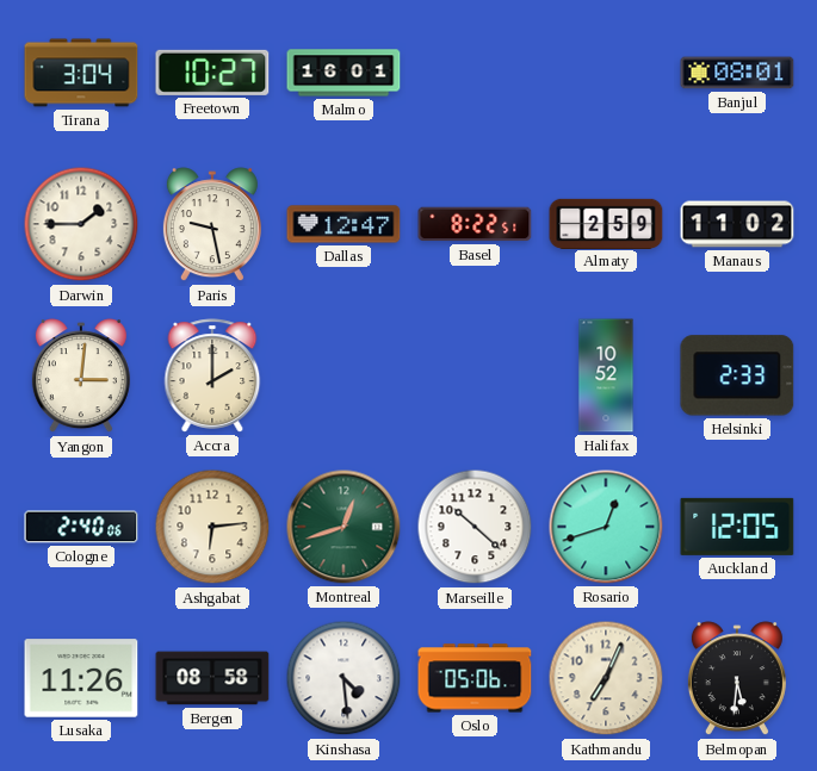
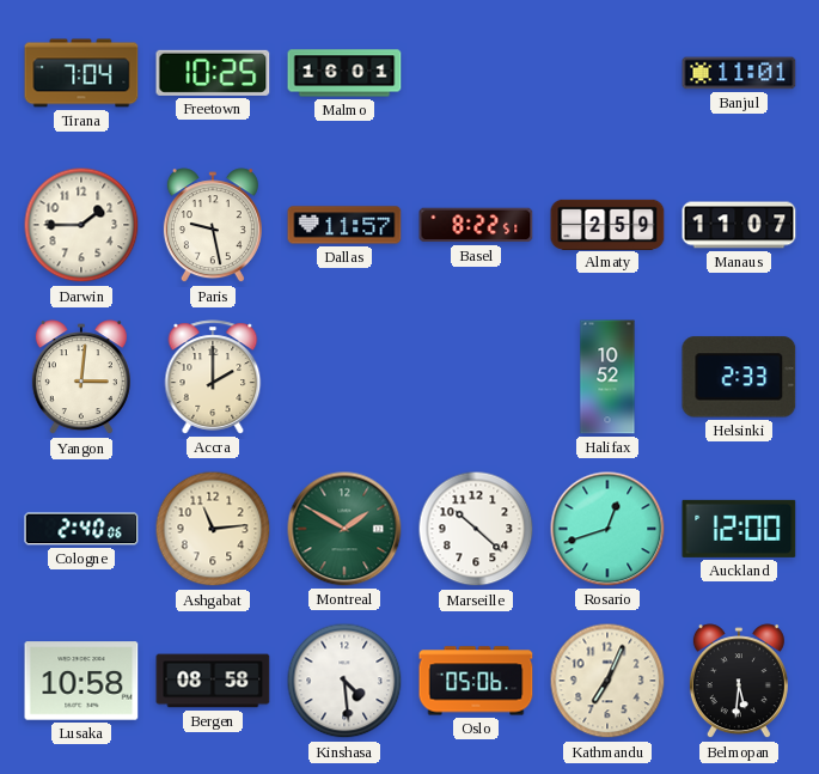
Tirana: 3:04 -> 7:04
Freetown: 10:27 -> 10:25
Banjul: 08:01 -> 11:01
Dallas: 12:47 -> 11:57
Manaus: 11:02 -> 11:07
Ashgabat: 6:14 -> 11:14
Montreal: 12:42 -> 1:50
Auckland: 12:05 -> 12:00
Lusaka: 11:26 -> 10:58
